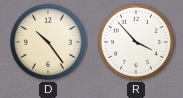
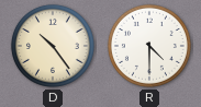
R: 3:53 -> 4:30
